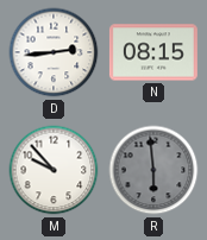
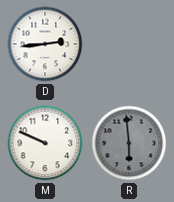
N: 08:15 -> none
M: 9:53 -> 9:49
